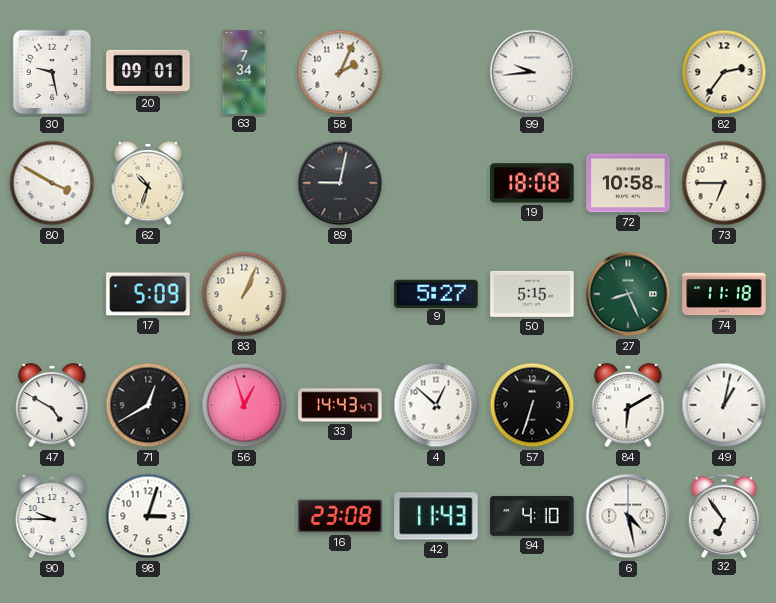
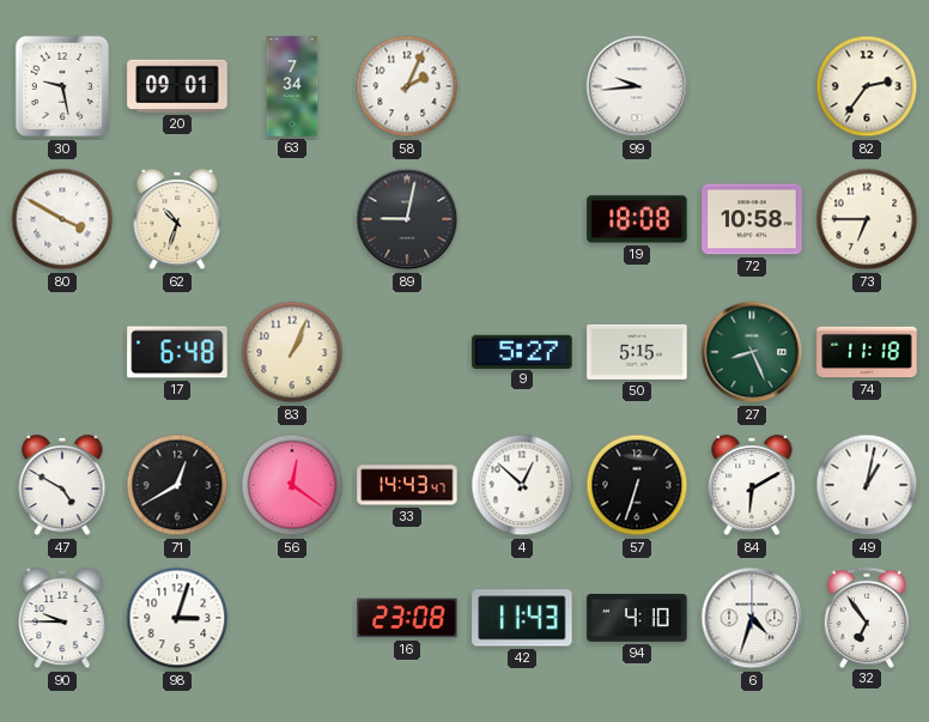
17: 5:09 -> 6:48
56: 12:57 -> 12:21
6: 4:28 -> 4:33
